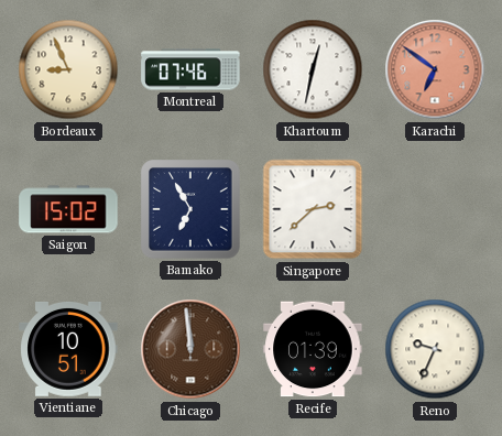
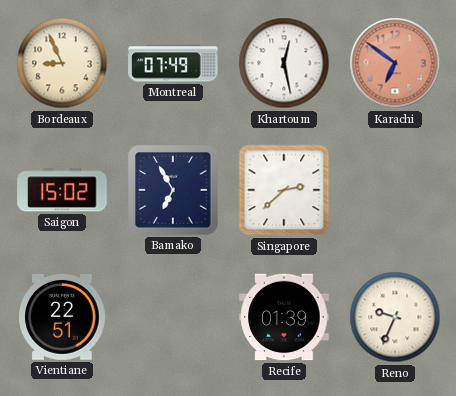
Montreal: 07:46 -> 07:49
Khartoum: 12:32 -> 12:28
Vientiane: 10:51 -> 22:51
Chicago: 11:59 -> none
